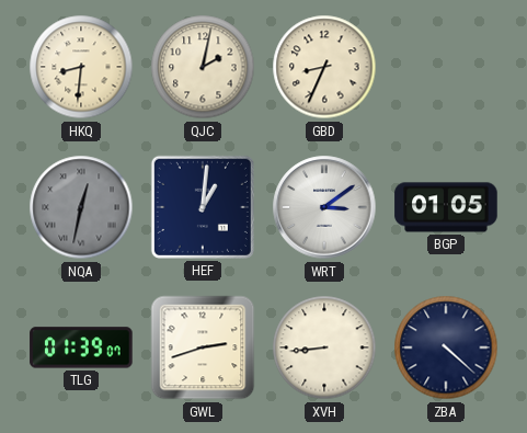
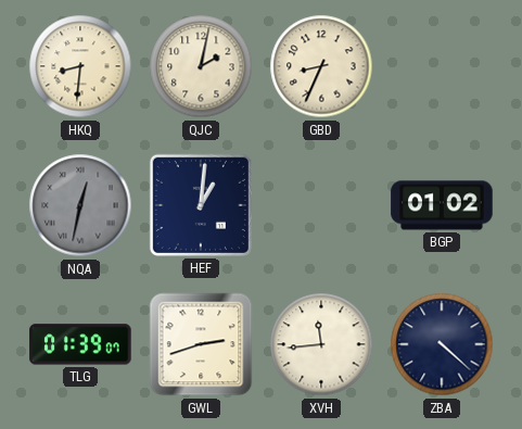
WRT: 3:09 -> none
BGP: 01:05 -> 01:02
XVH: 8:44 -> 11:44
